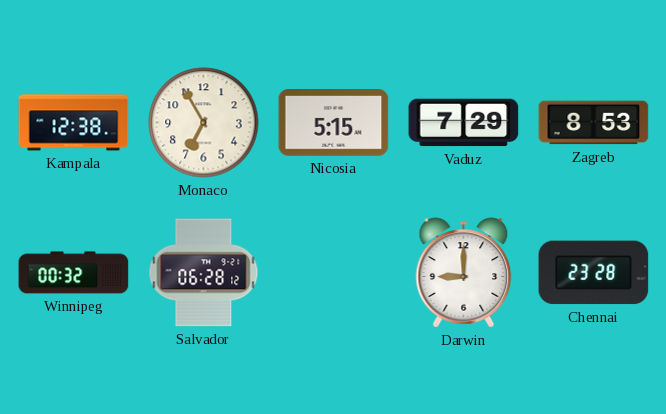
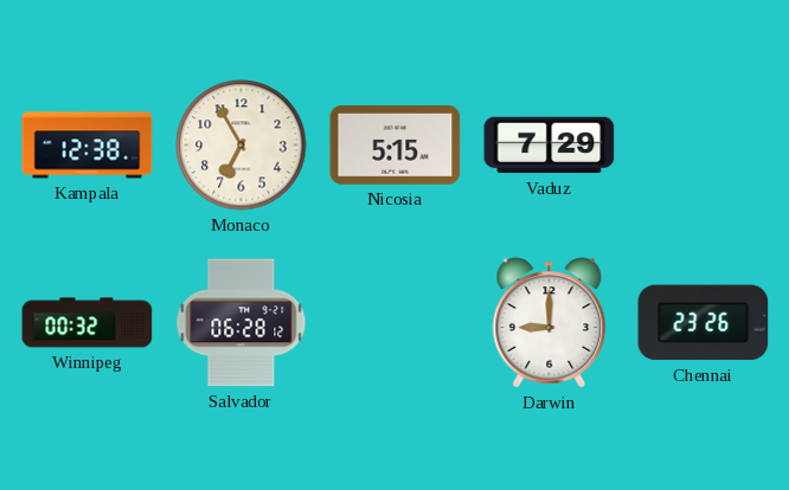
Zagreb: 8:53 -> none
Chennai: 23:28 -> 23:26
